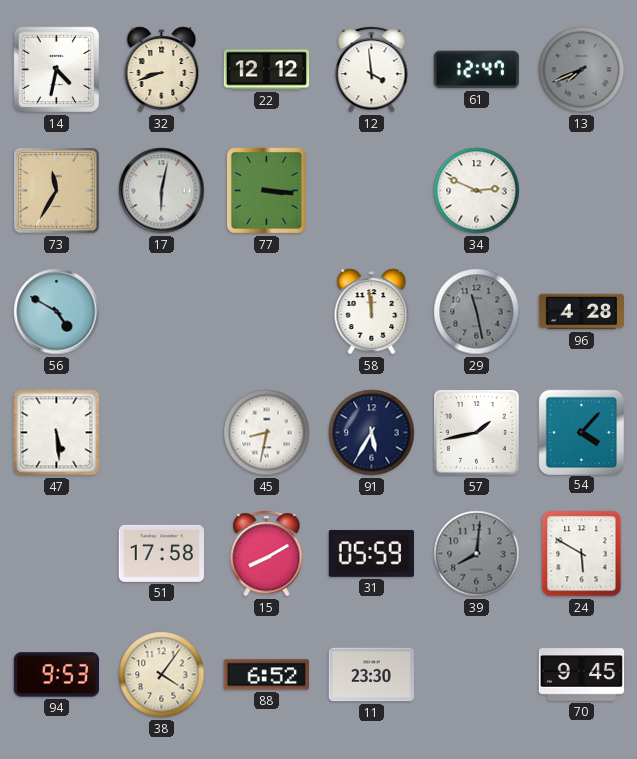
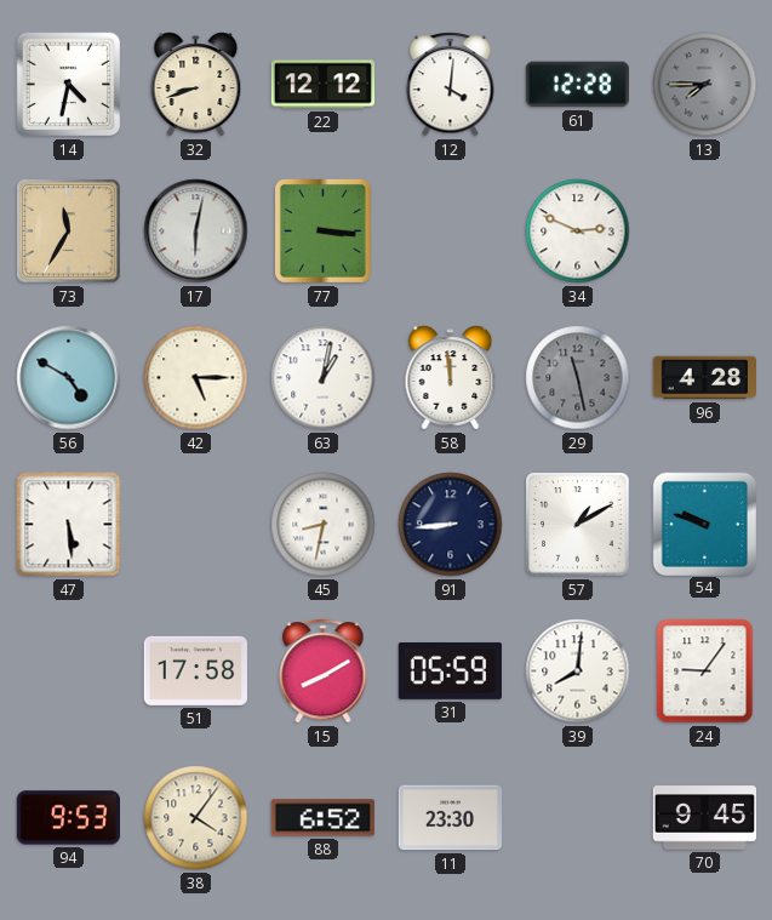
12: 3:59 -> 4:01
61: 12:47 -> 12:28
13: 7:41 -> 7:45
42: none -> 5:15
63: none -> 1:02
91: 5:35 -> 8:44
57: 1:43 -> 1:10
54: 4:07 -> 9:48
39 dial: grey -> white
24: 5:50 -> 9:06
